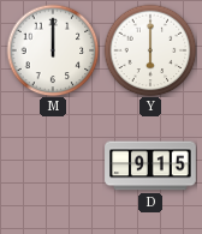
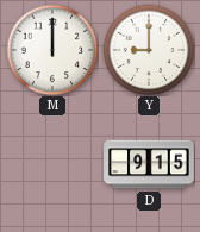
Y: 6:00 -> 9:00
